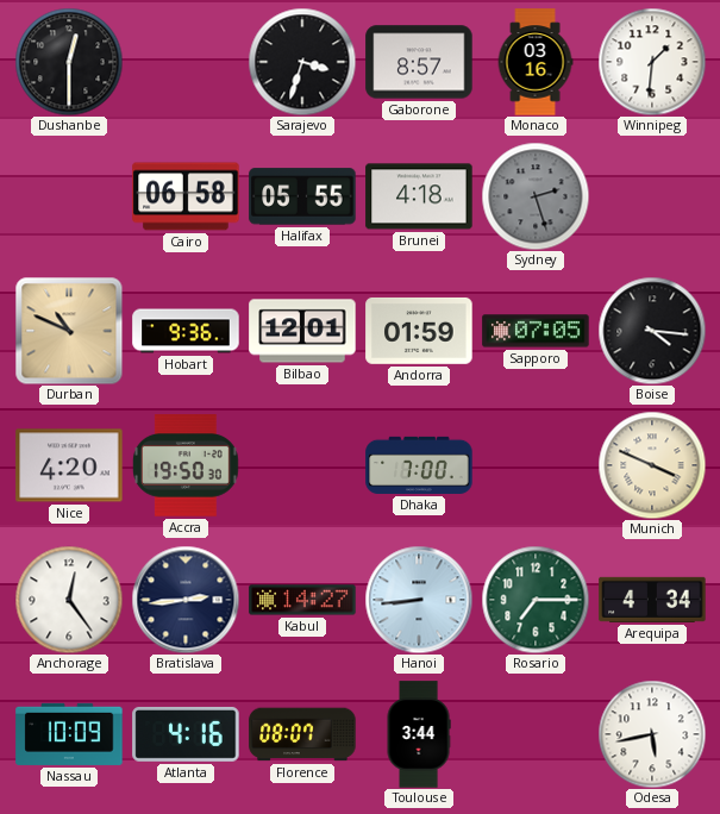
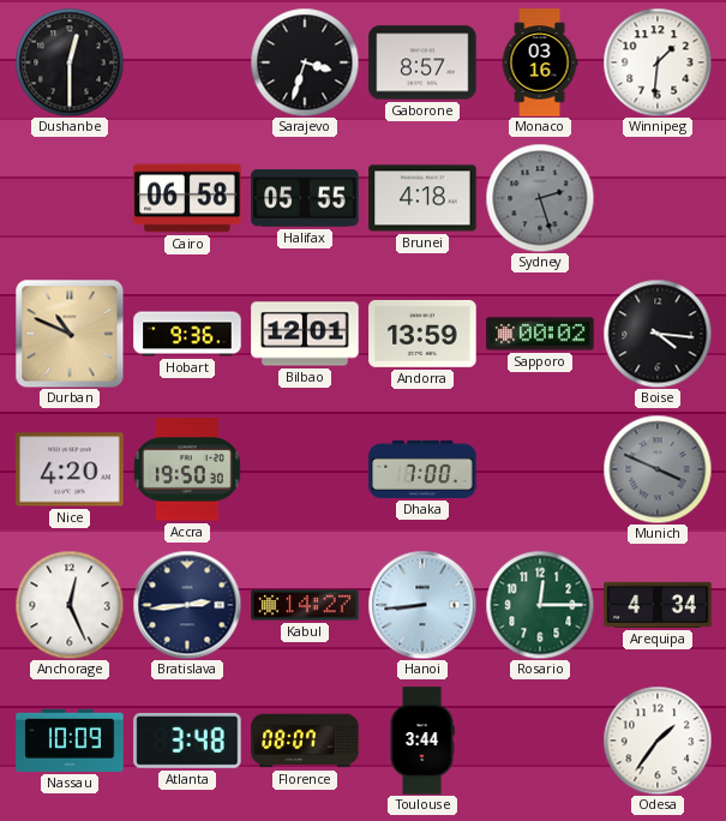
Andorra: 01:59 -> 13:59
Sapporo: 07:05 -> 00:02
Munich dial: cream -> grey
Anchorage: 12:24 -> 12:26
Rosario: 7:15 -> 12:15
Atlanta: 4:16 -> 3:48
Odesa: 5:43 -> 1:36
